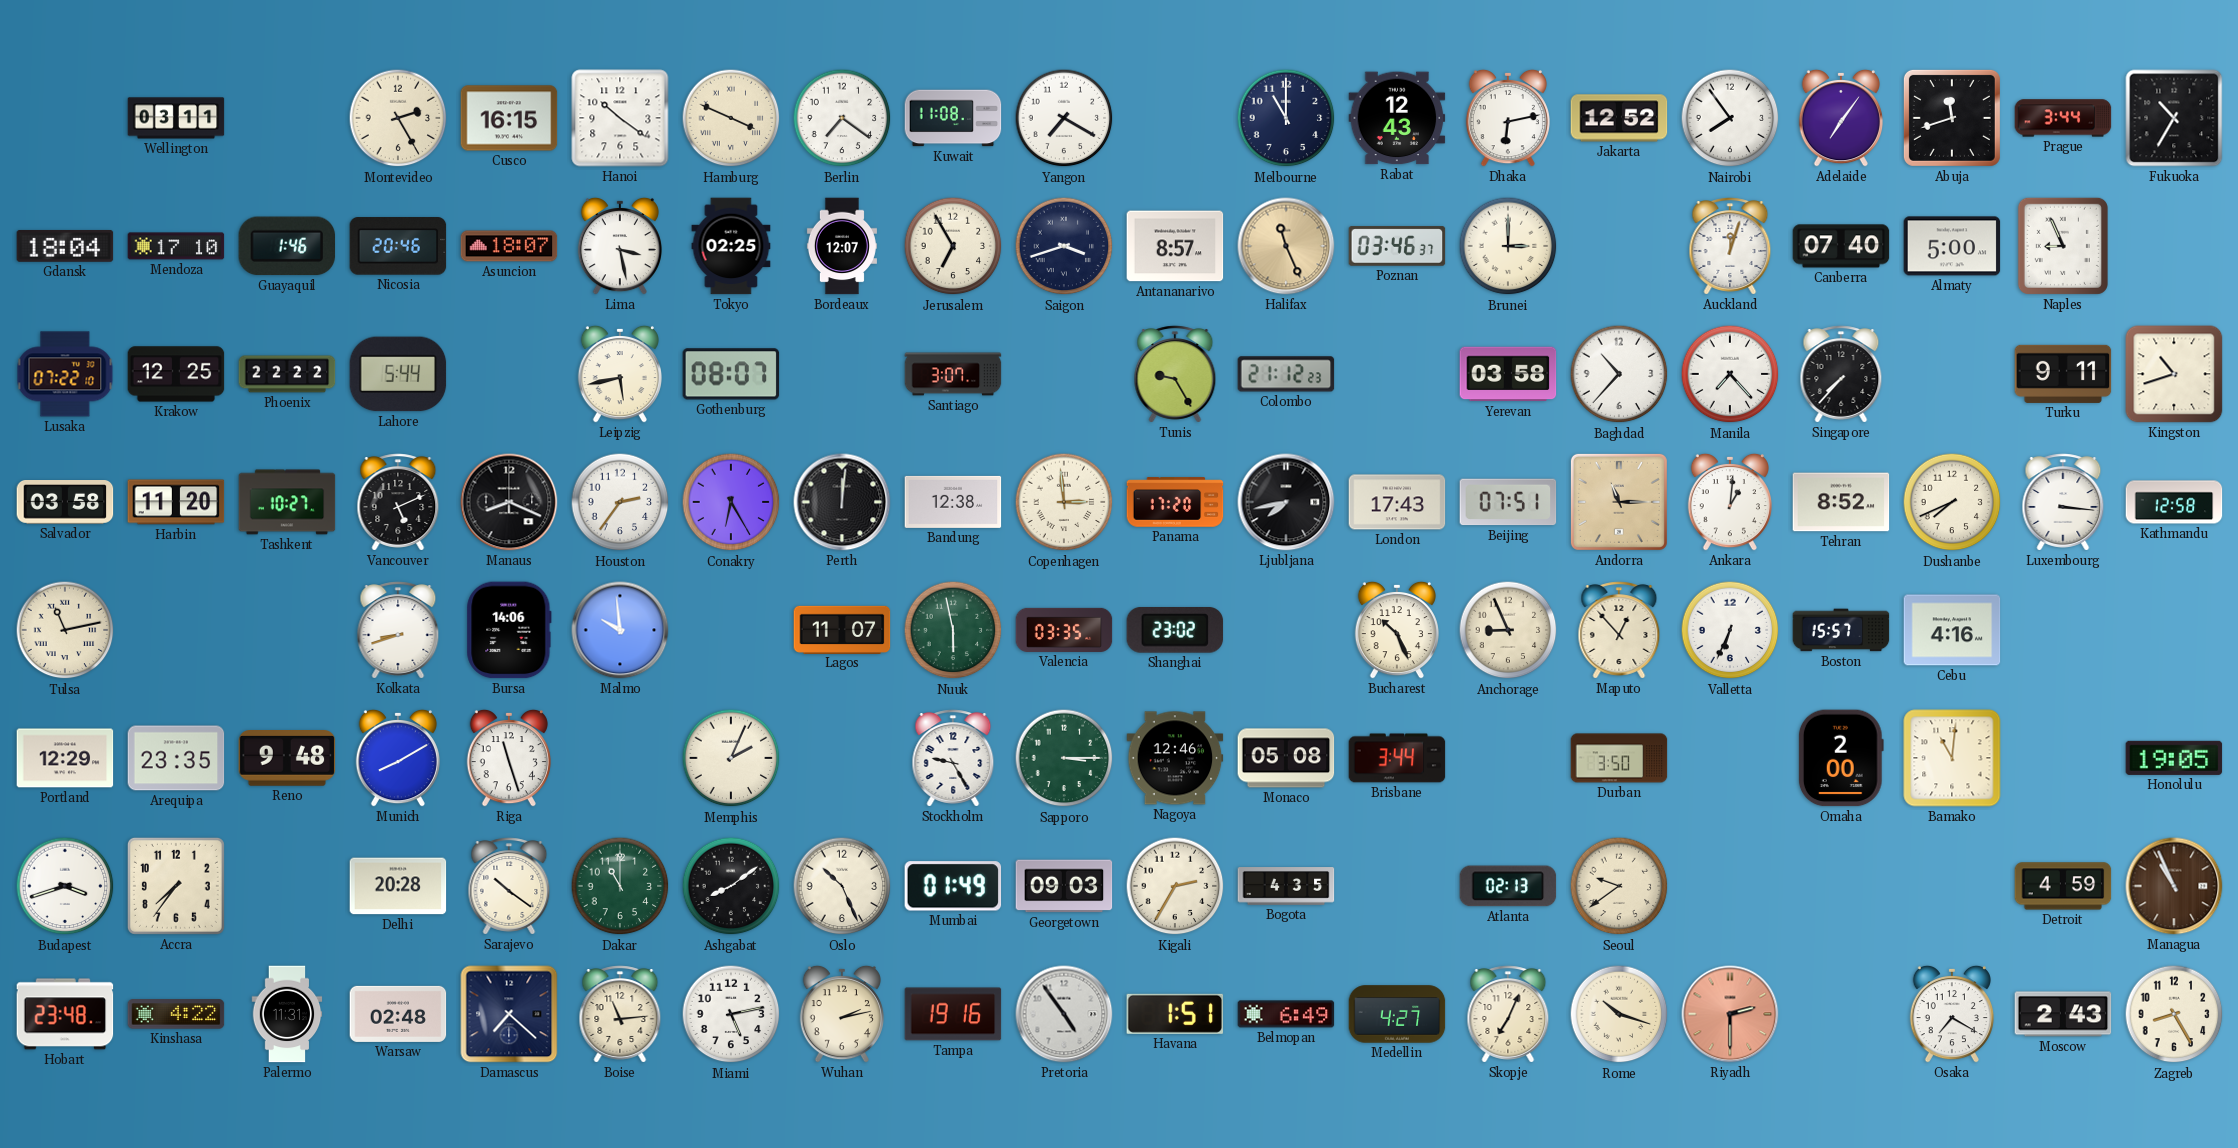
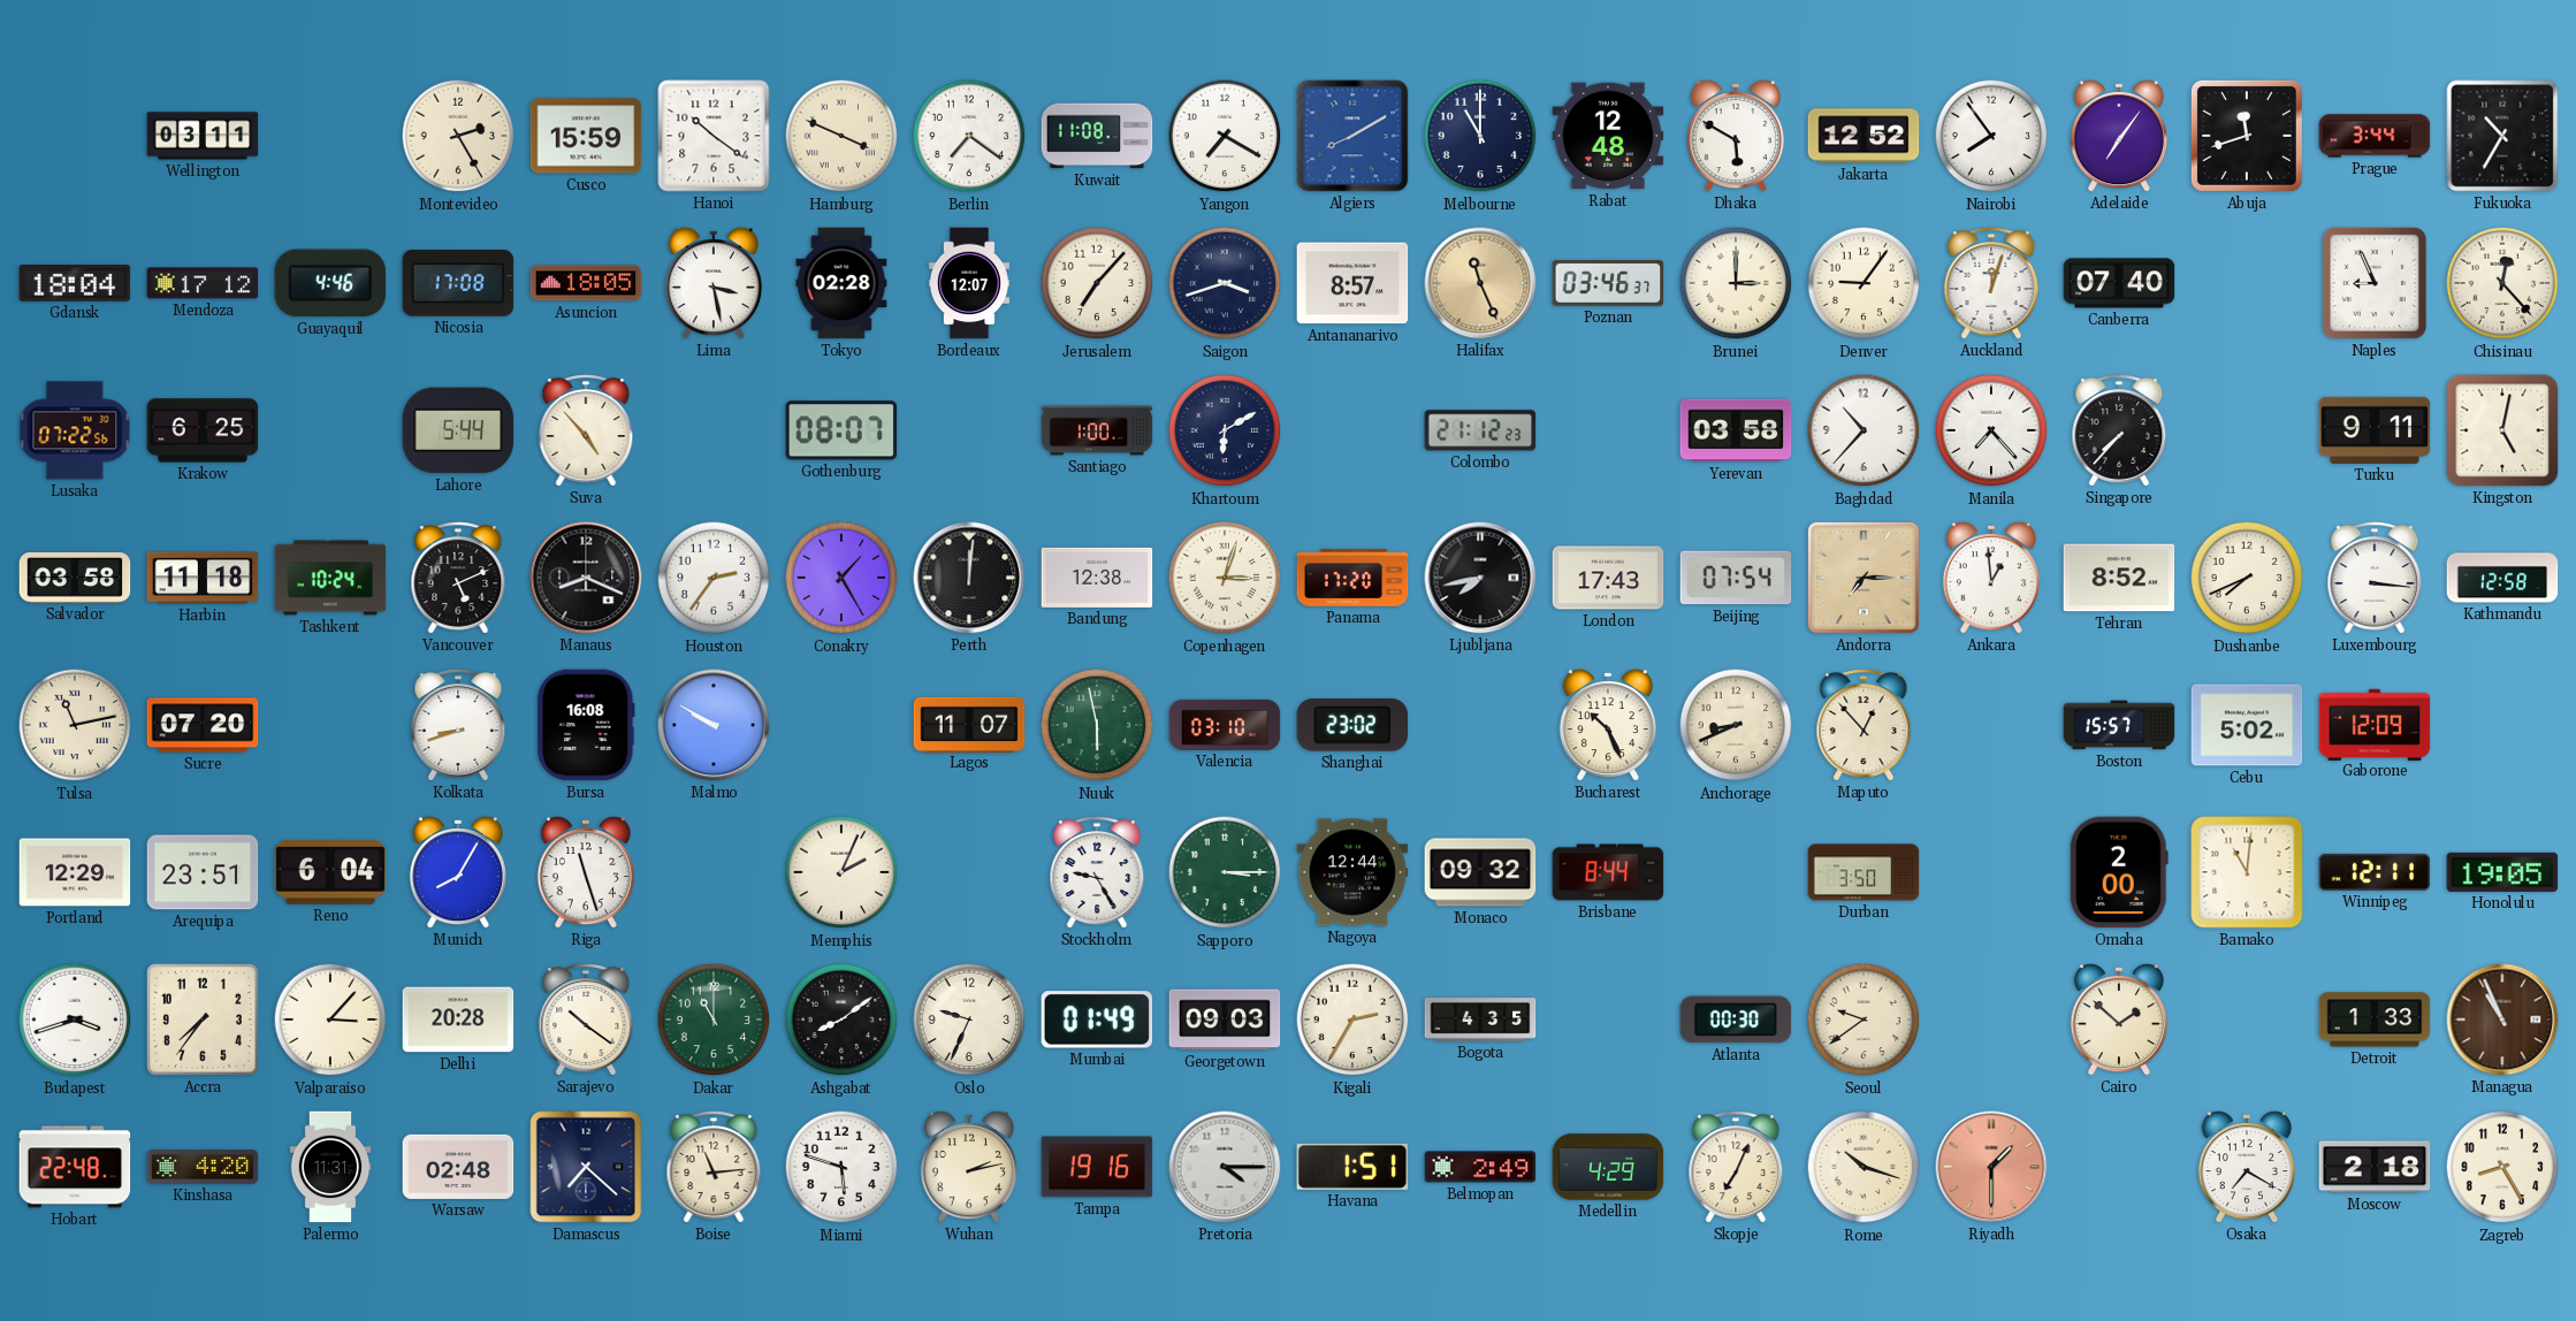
Cusco: 16:15 -> 15:59
Algiers: none -> 8:10
Rabat: 12:43 -> 12:48
Dhaka: 6:13 -> 5:50
Mendoza: 17:10 -> 17:12
Guayaquil: 1:46 -> 4:46
Nicosia: 20:46 -> 17:08
Asuncion: 18:07 -> 18:05
Tokyo: 02:25 -> 02:28
Jerusalem: 6:55 -> 7:07
Denver: none -> 9:06
Almaty: 5:00 -> none
Chisinau: none -> 12:23
Lusaka: 07:22:10 -> 07:22:56
Krakow: 12:25 -> 6:25
Phoenix: 22:22 -> none
Suva: none -> 4:53
Leipzig: 5:43 -> none
Santiago: 3:07 -> 1:00
Khartoum: none -> 6:10
Tunis: 9:25 -> none
Kingston: 10:42 -> 5:02
Harbin: 11:20 -> 11:18
Tashkent: 10:27 -> 10:24
Conakry: 6:25 -> 1:25
Copenhagen: 2:59 -> 3:03
Beijing: 07:51 -> 07:54
Andorra: 11:15 -> 7:15
Ankara: 1:01 -> 12:59
Sucre: none -> 07:20
Bursa: 14:06 -> 16:08
Malmo: 9:59 -> 9:50
Valencia: 03:35 -> 03:10
Anchorage: 8:56 -> 8:41
Valletta: 6:34 -> none
Cebu: 4:16 -> 5:02
Gaborone: none -> 12:09
Arequipa: 23:35 -> 23:51
Reno: 9:48 -> 6:04
Munich: 8:10 -> 8:05
Nagoya: 12:46 -> 12:44
Monaco: 05:08 -> 09:32
Brisbane: 3:44 -> 8:44
Winnipeg: none -> 12:11
Valparaiso: none -> 3:07
Oslo: 10:26 -> 9:34
Atlanta: 02:13 -> 00:30
Cairo: none -> 1:52
Detroit: 4:59 -> 1:33
Hobart: 23:48 -> 22:48
Kinshasa: 4:22 -> 4:20
Miami: 5:13 -> 5:48
Pretoria: 4:54 -> 4:15
Belmopan: 6:49 -> 2:49
Medellin: 4:27 -> 4:29
Riyadh: 2:30 -> 1:30
Moscow: 2:43 -> 2:18
